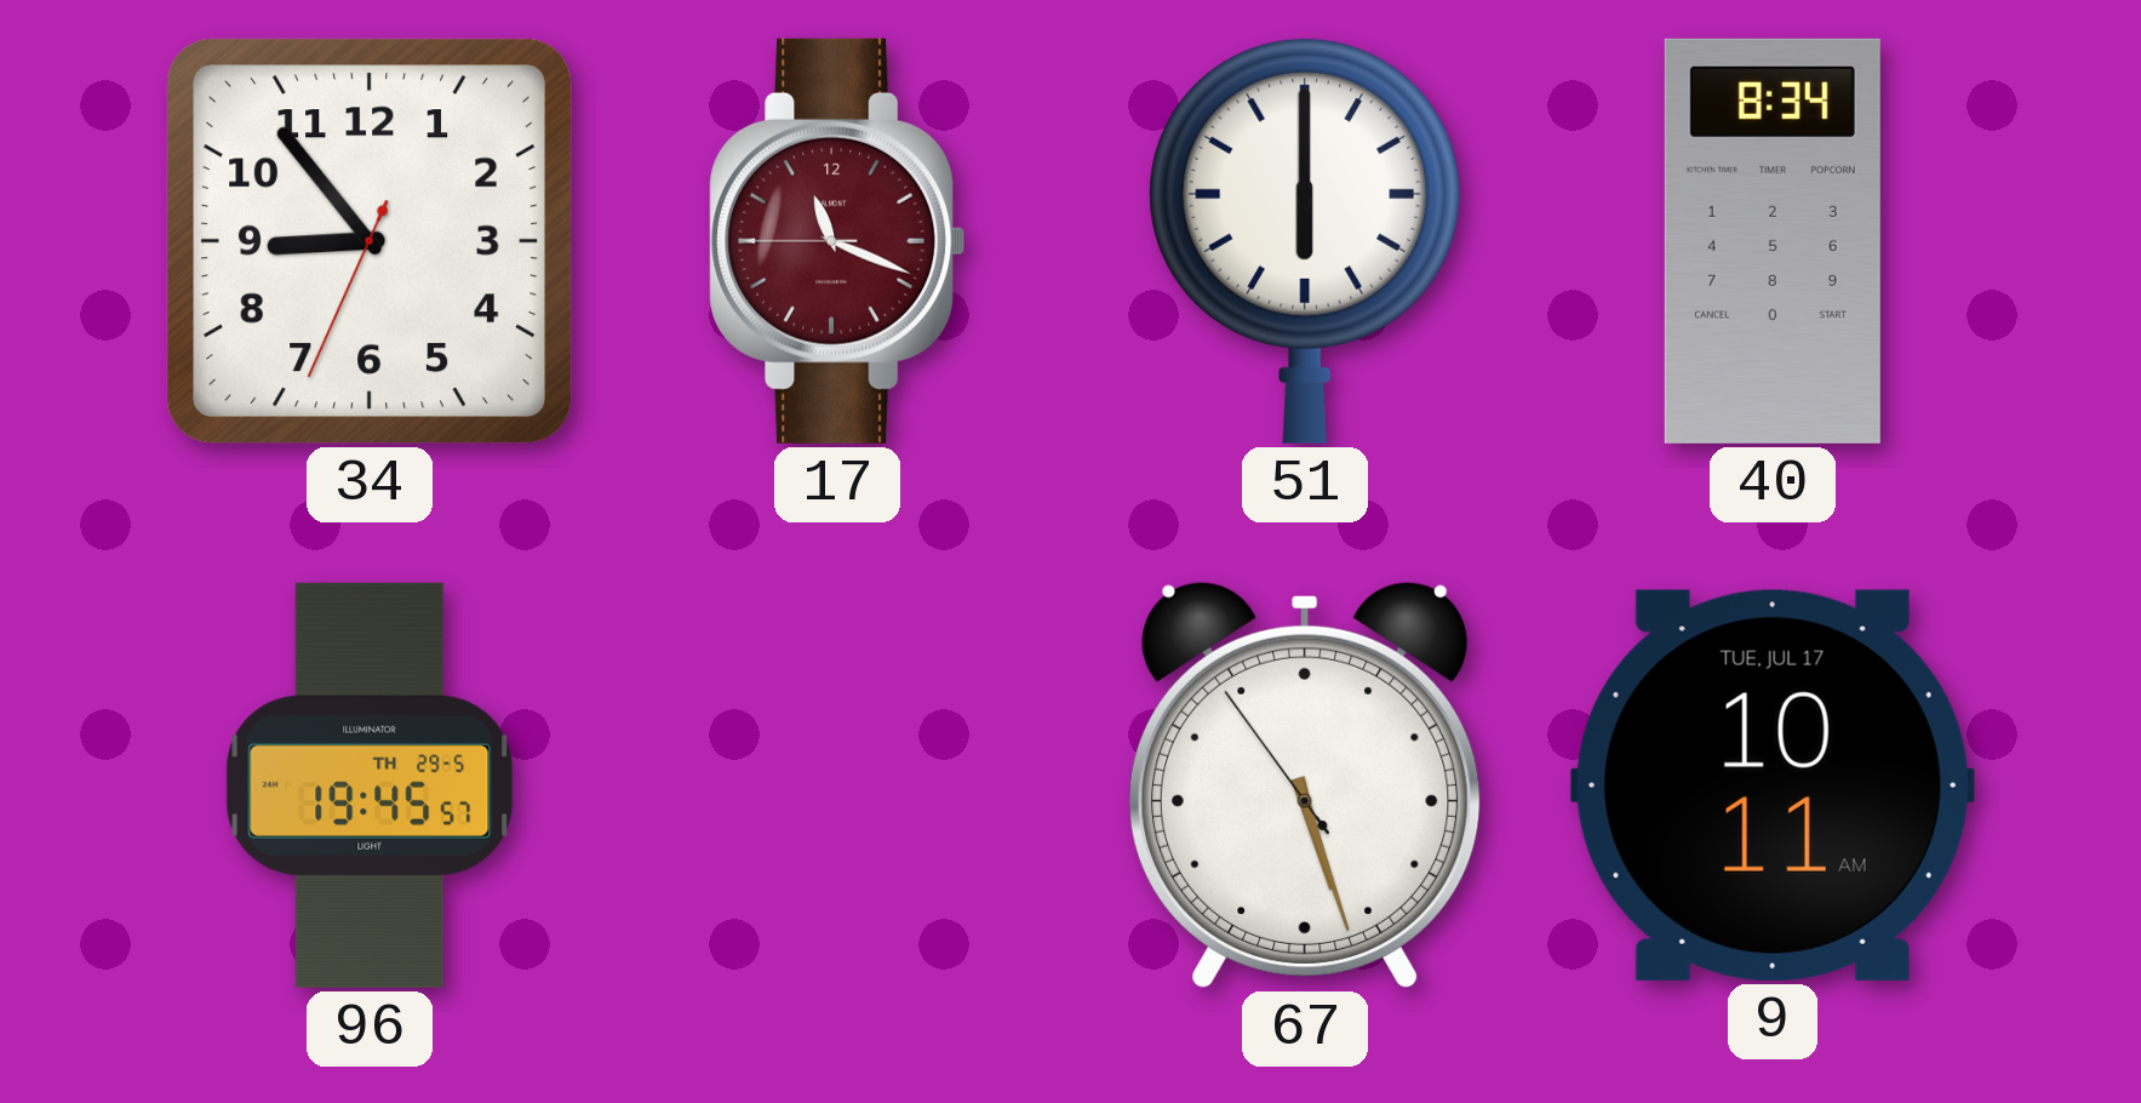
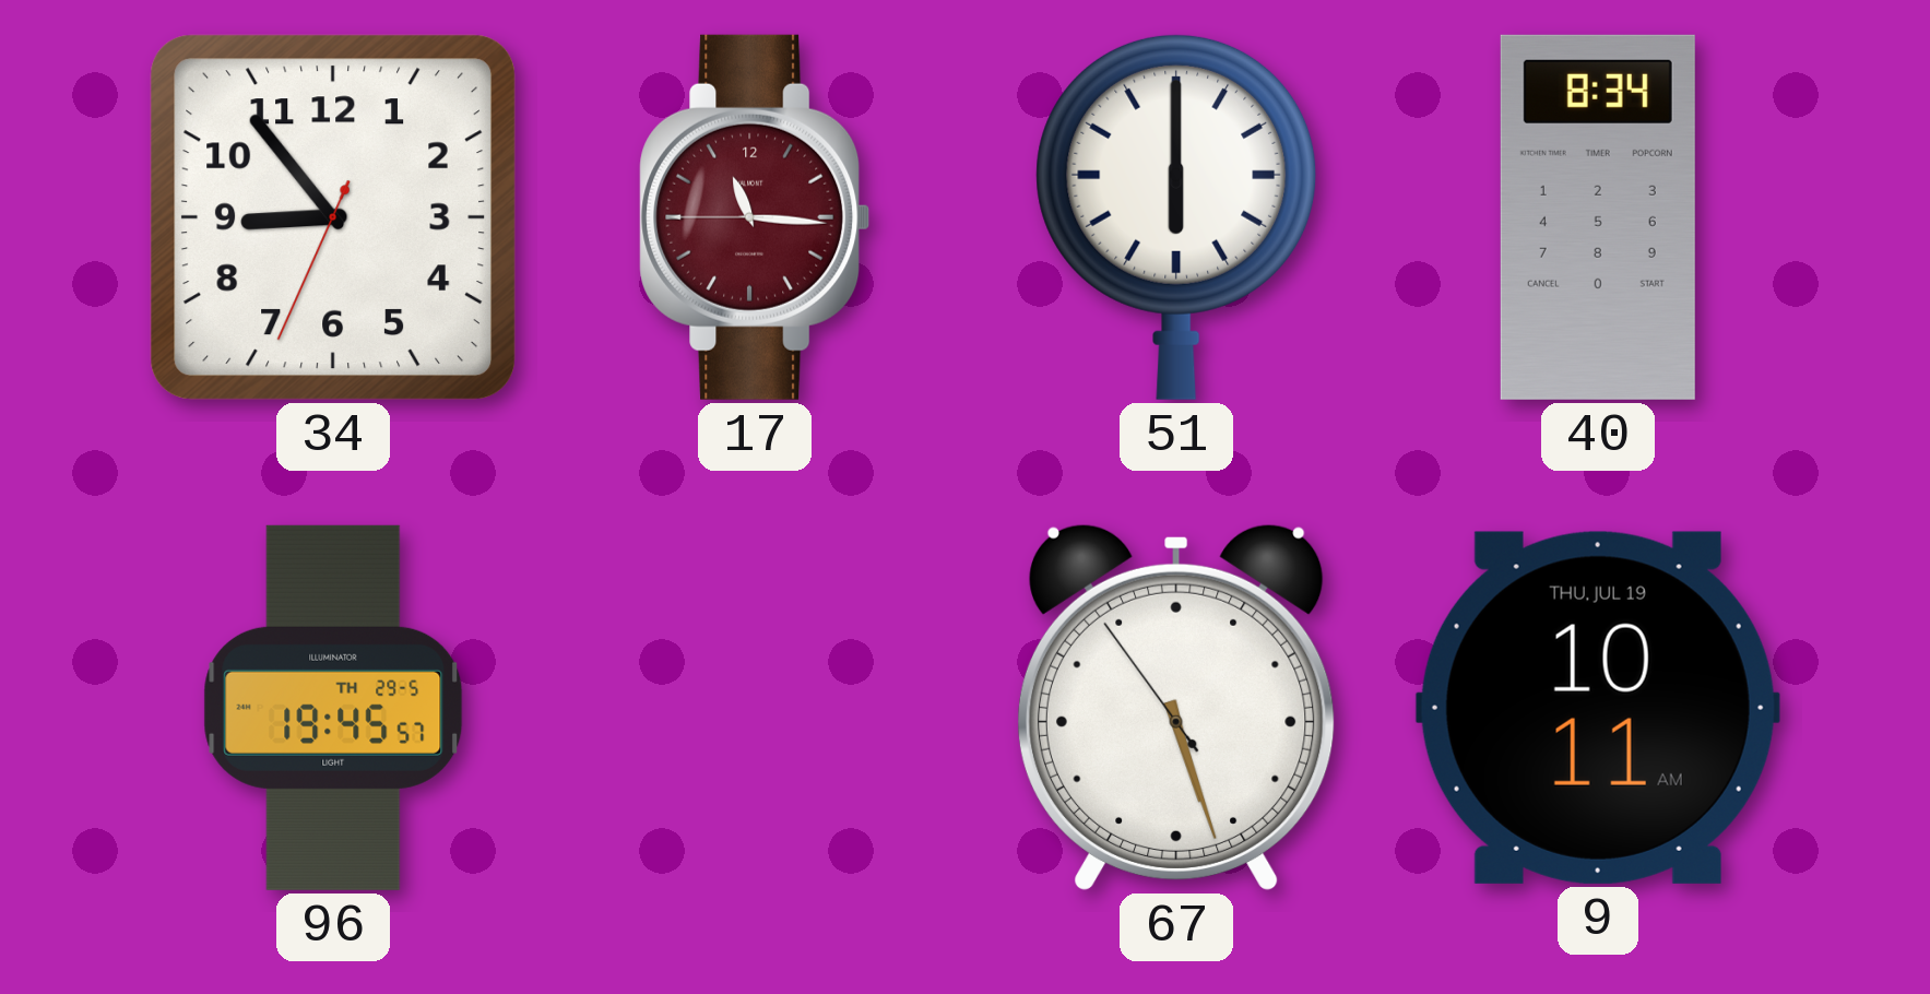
17: 11:18 -> 11:15
9 date: TUE, JUL 17 -> THU, JUL 19
